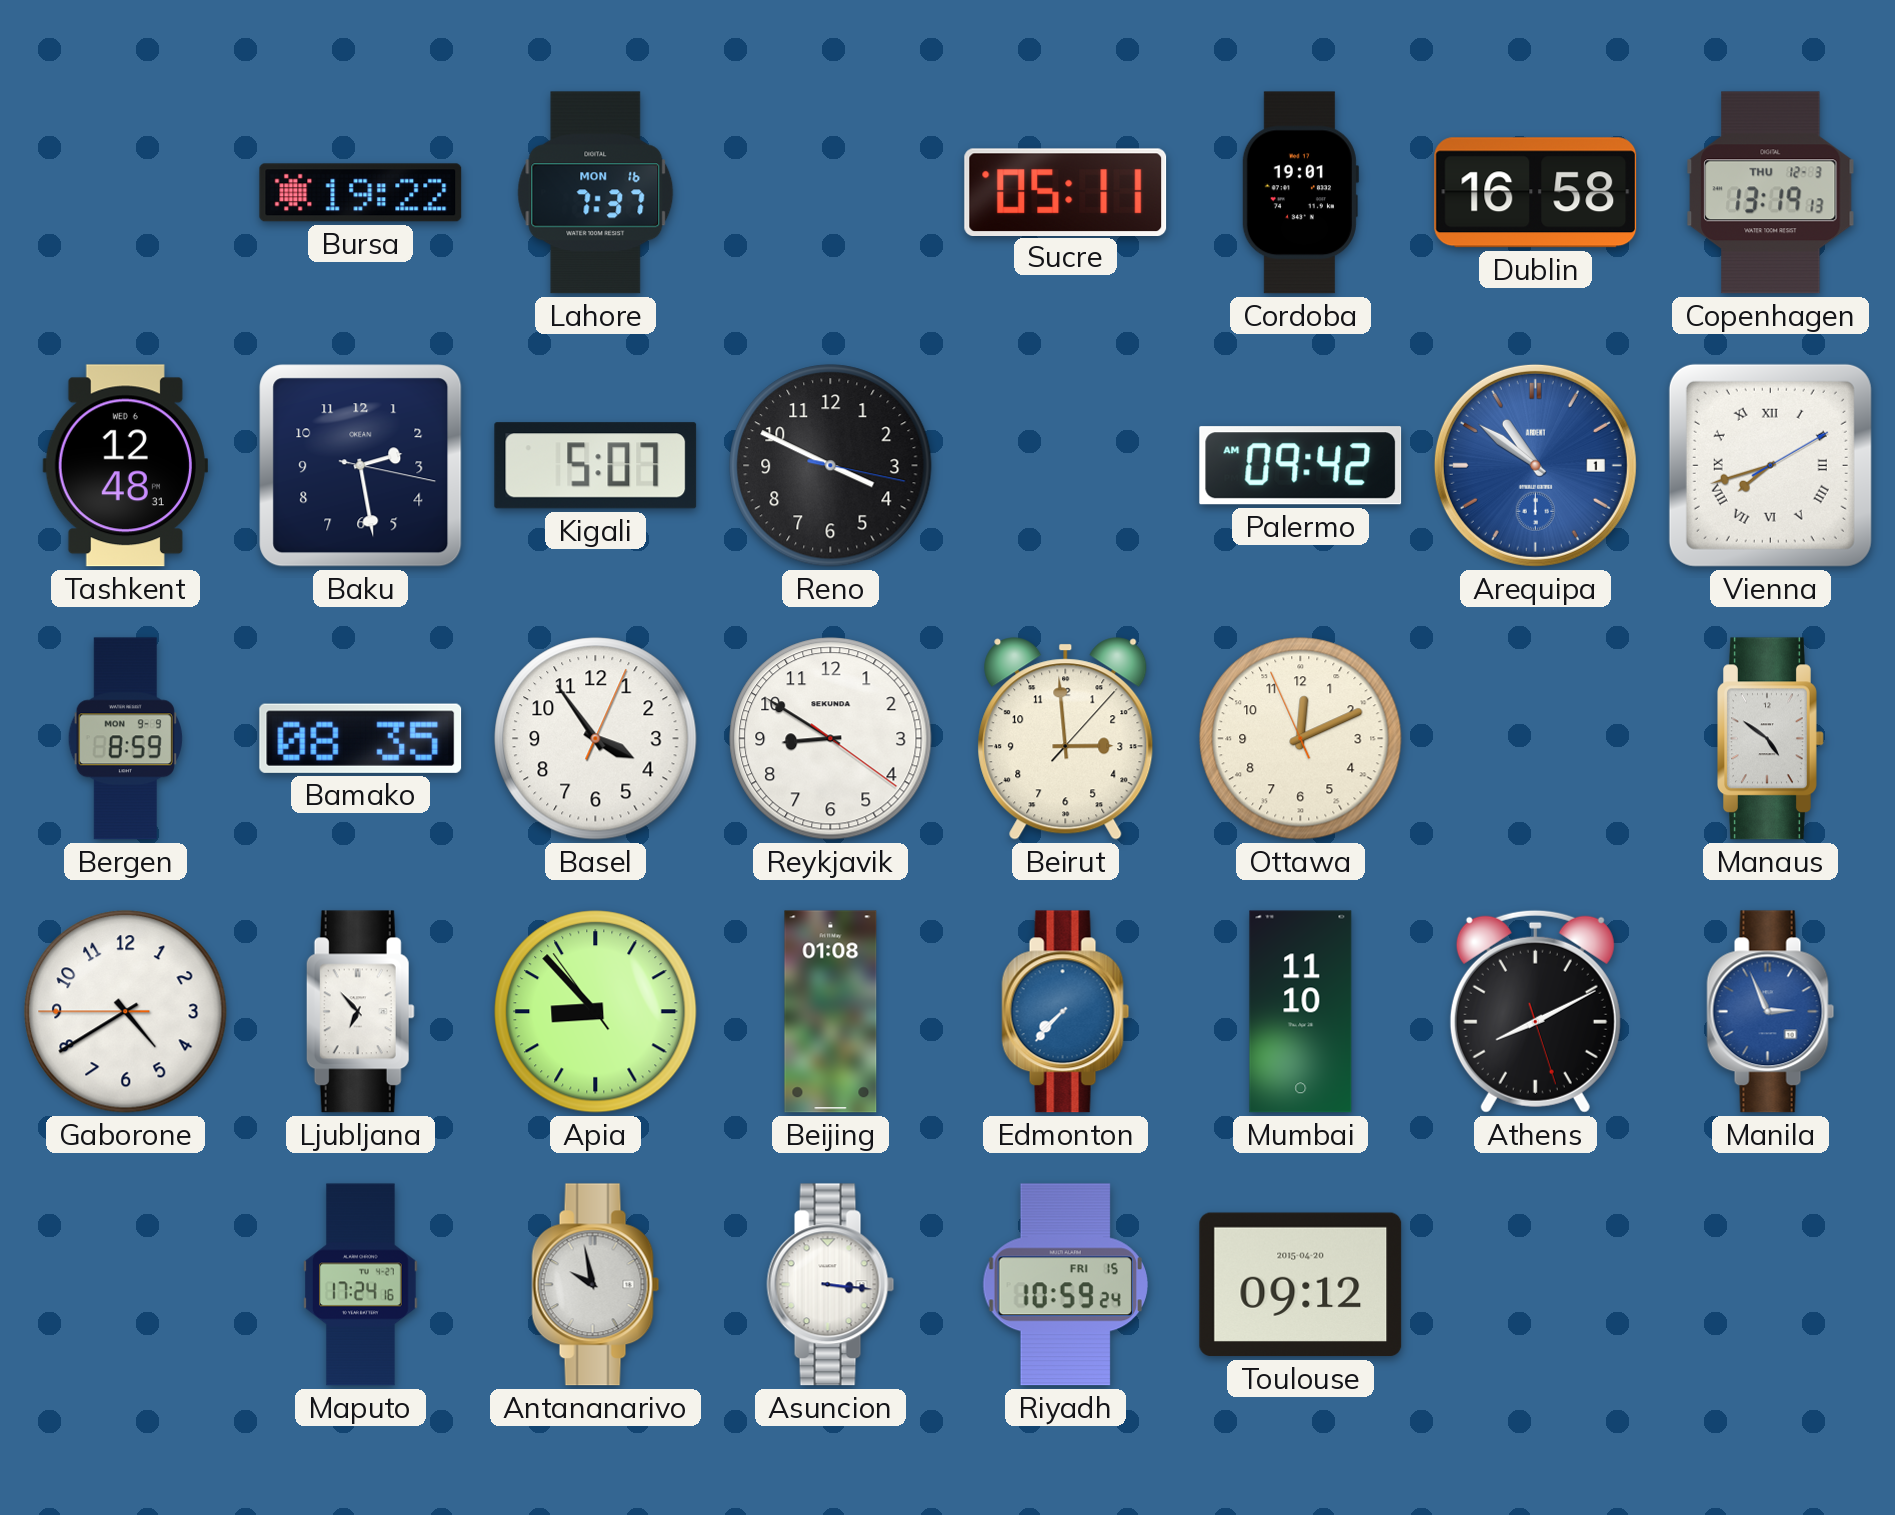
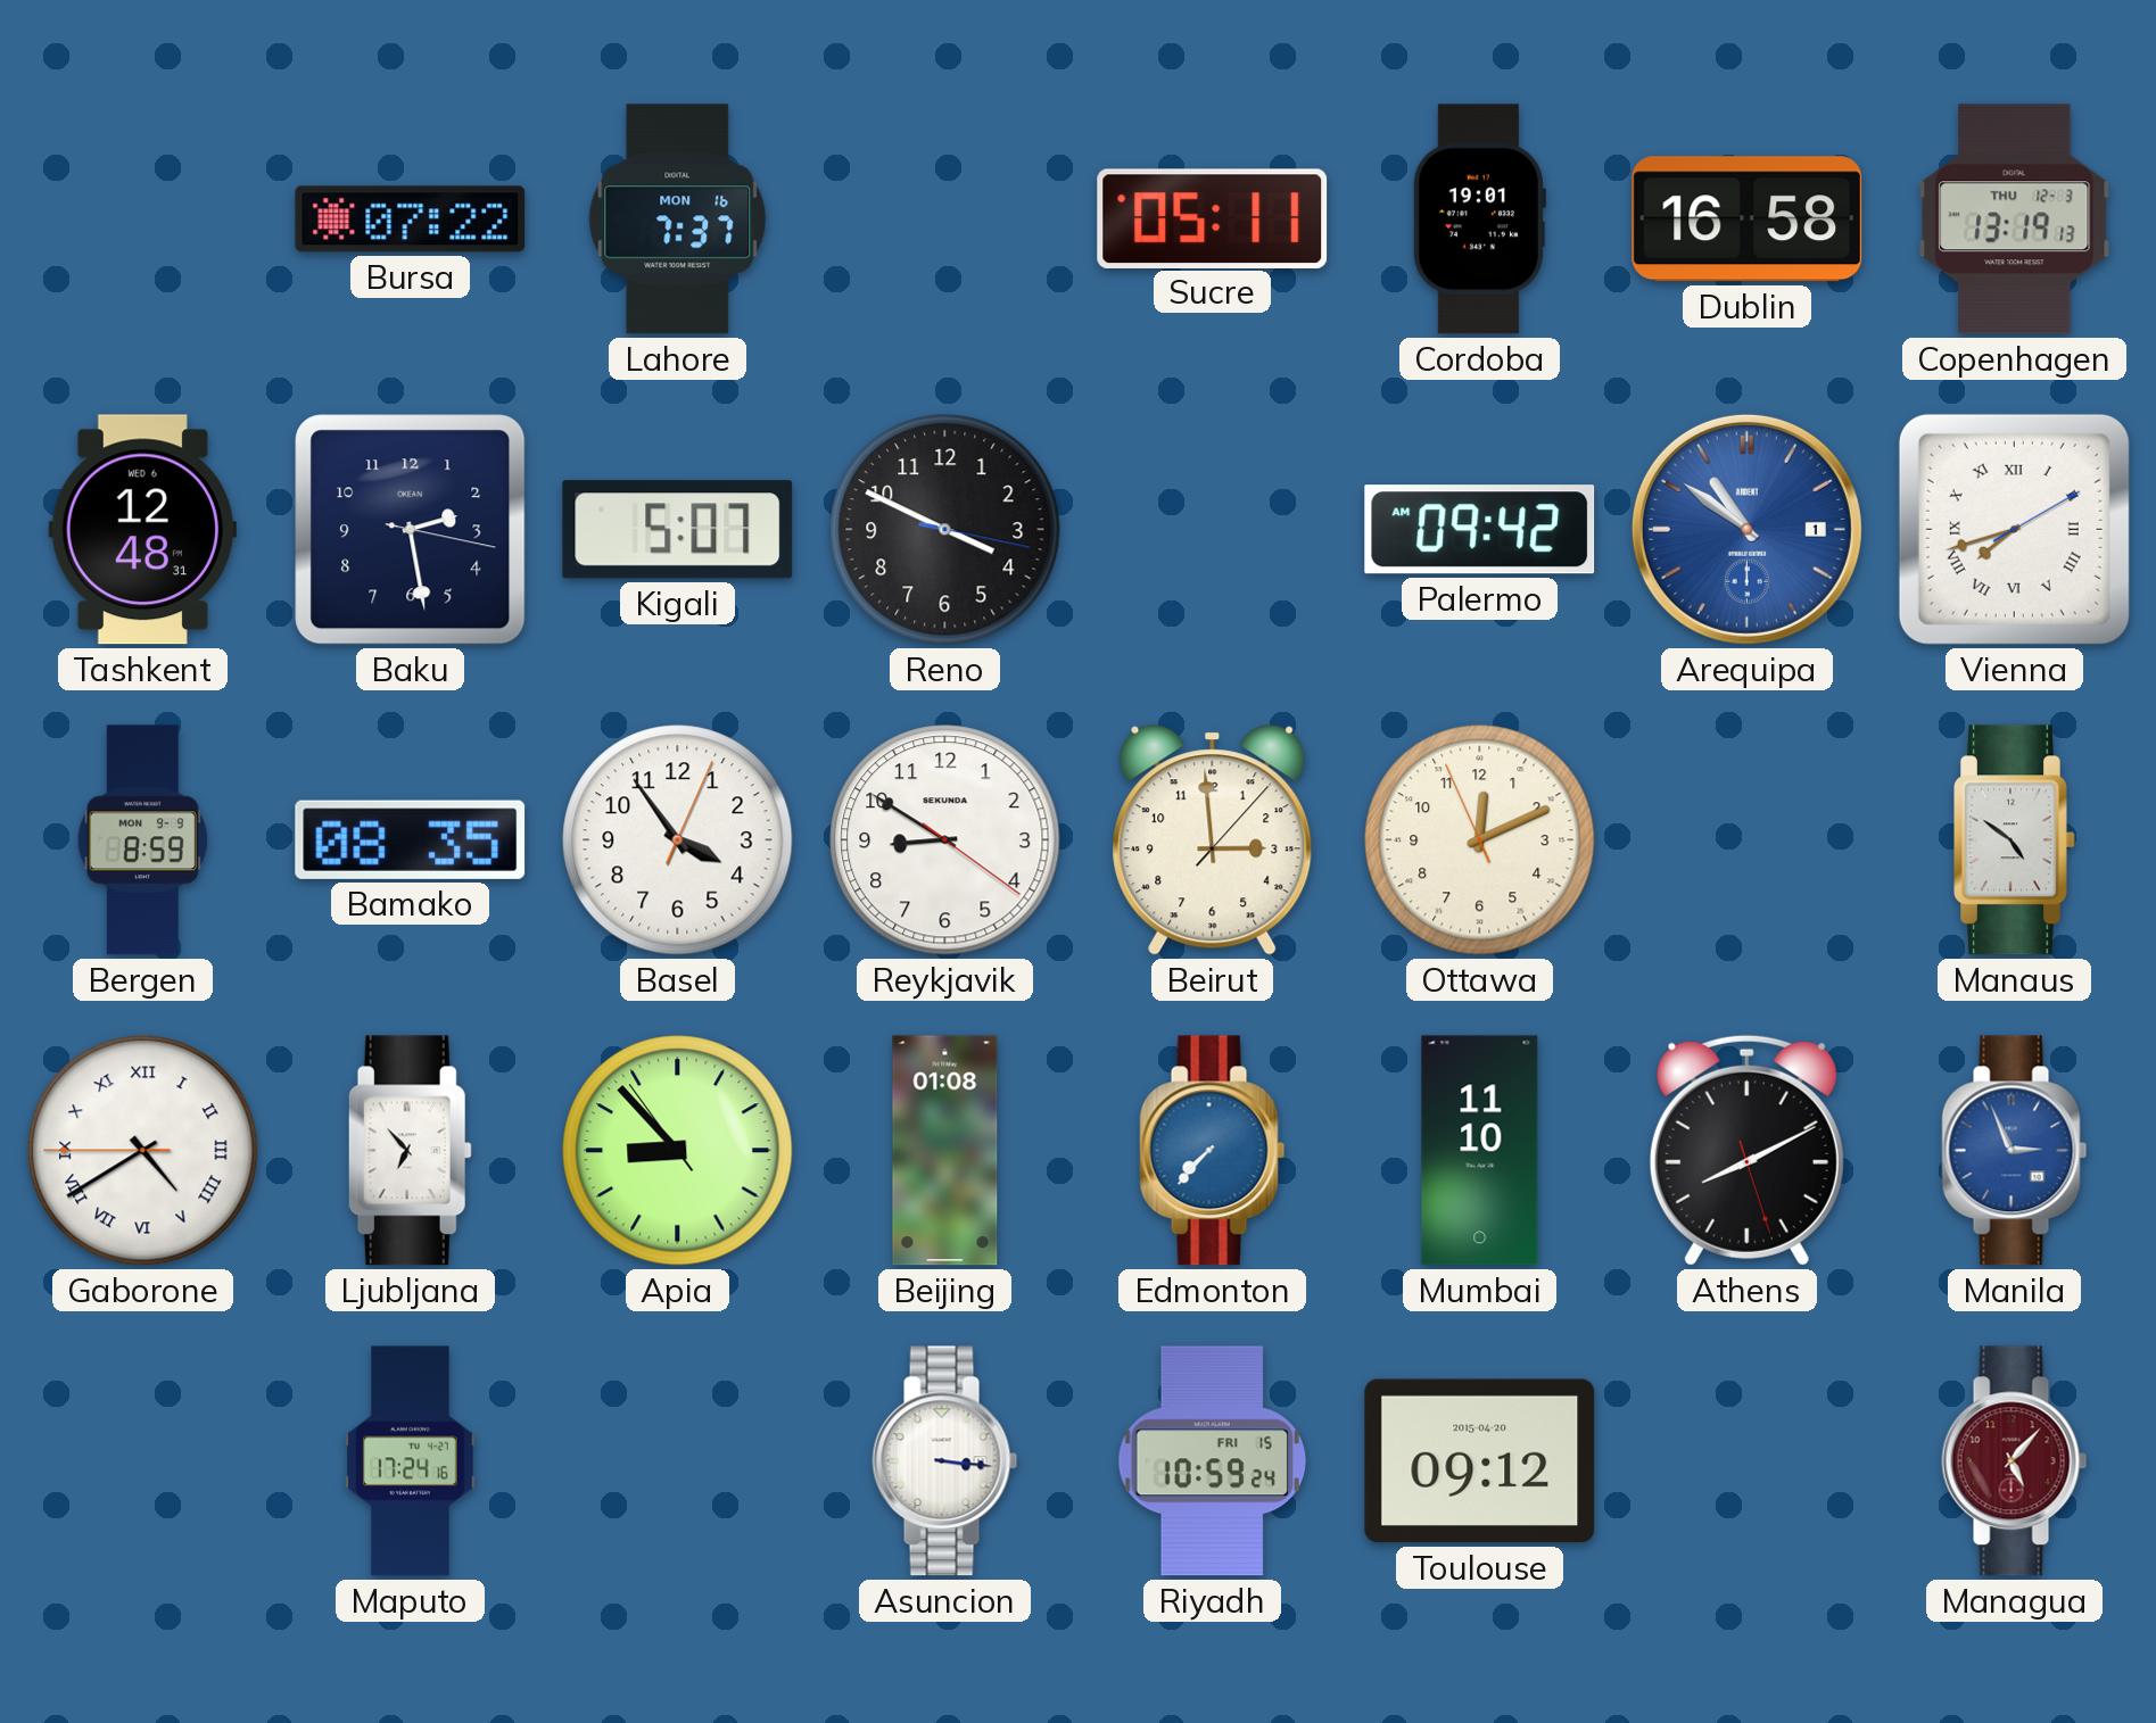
Bursa: 19:22 -> 07:22
Gaborone numerals: Arabic -> Roman
Antananarivo: 9:58 -> none
Managua: none -> 5:07
